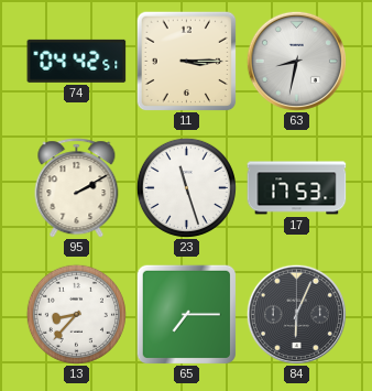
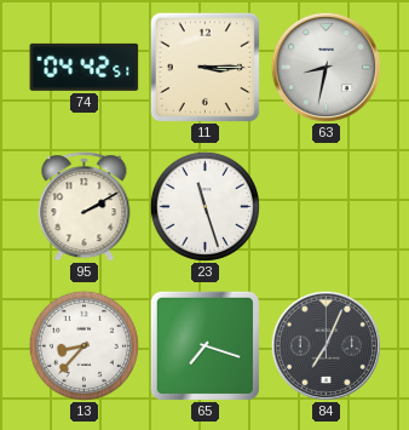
17: 17:53 -> none
65: 7:15 -> 7:18
84: 6:04 -> 7:04
